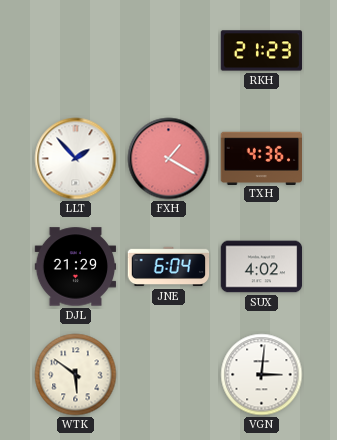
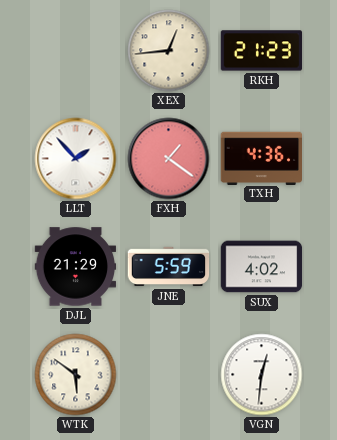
XEX: none -> 12:44
FXH: 1:20 -> 1:21
JNE: 6:04 -> 5:59
VGN: 3:01 -> 12:31
